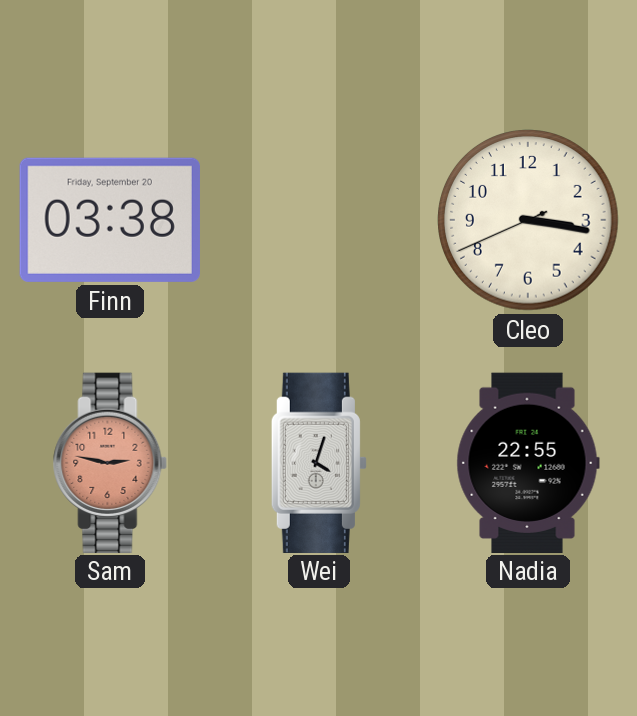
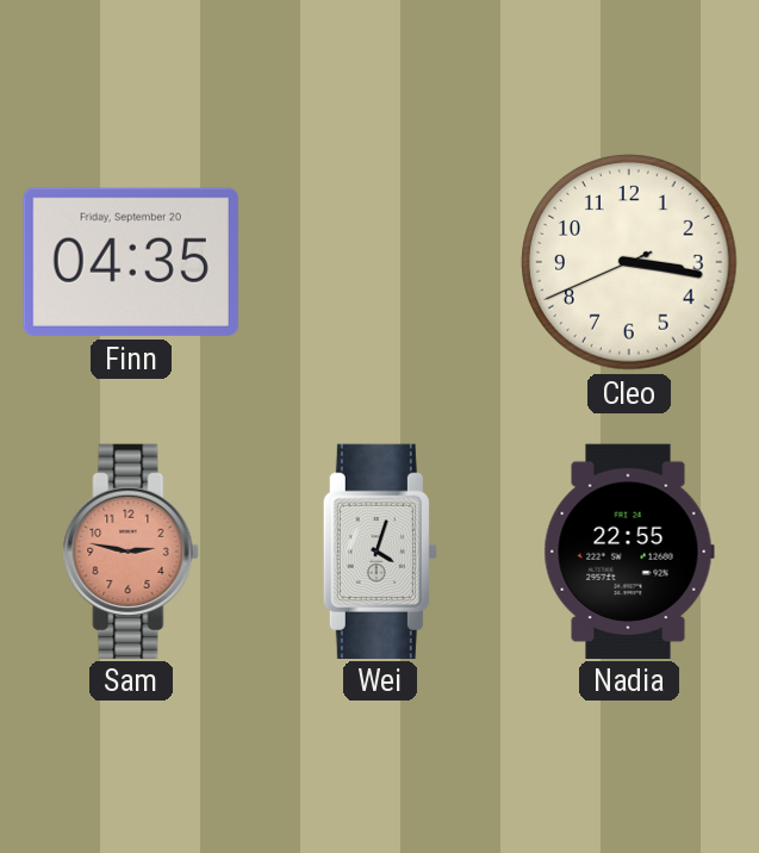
Finn: 03:38 -> 04:35
